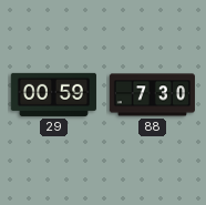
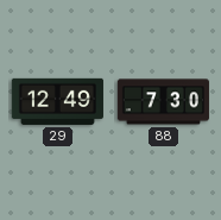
29: 00:59 -> 12:49
